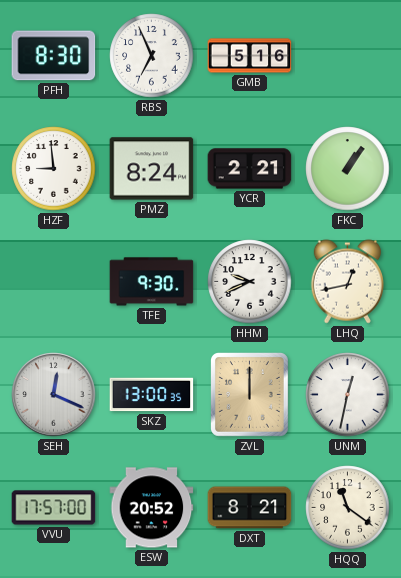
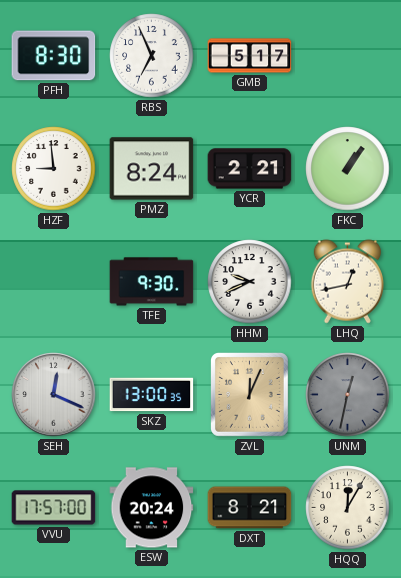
GMB: 5:16 -> 5:17
ZVL: 12:00 -> 12:04
UNM dial: white -> grey
ESW: 20:52 -> 20:24
HQQ: 11:21 -> 12:05
